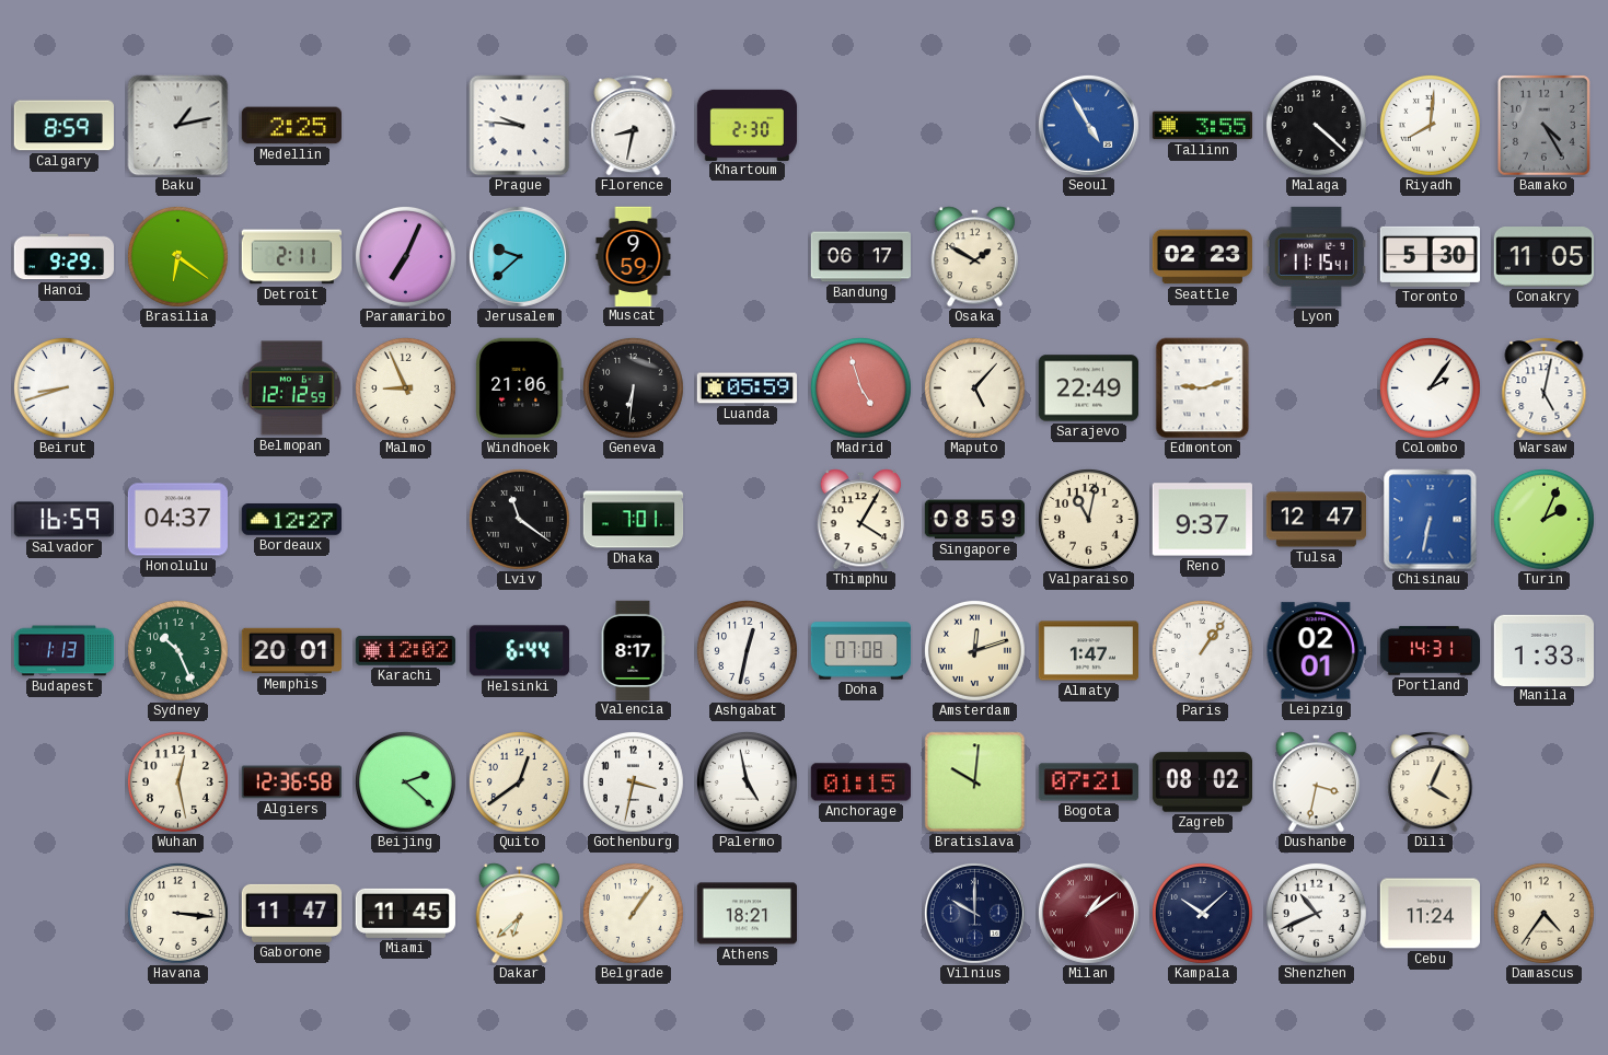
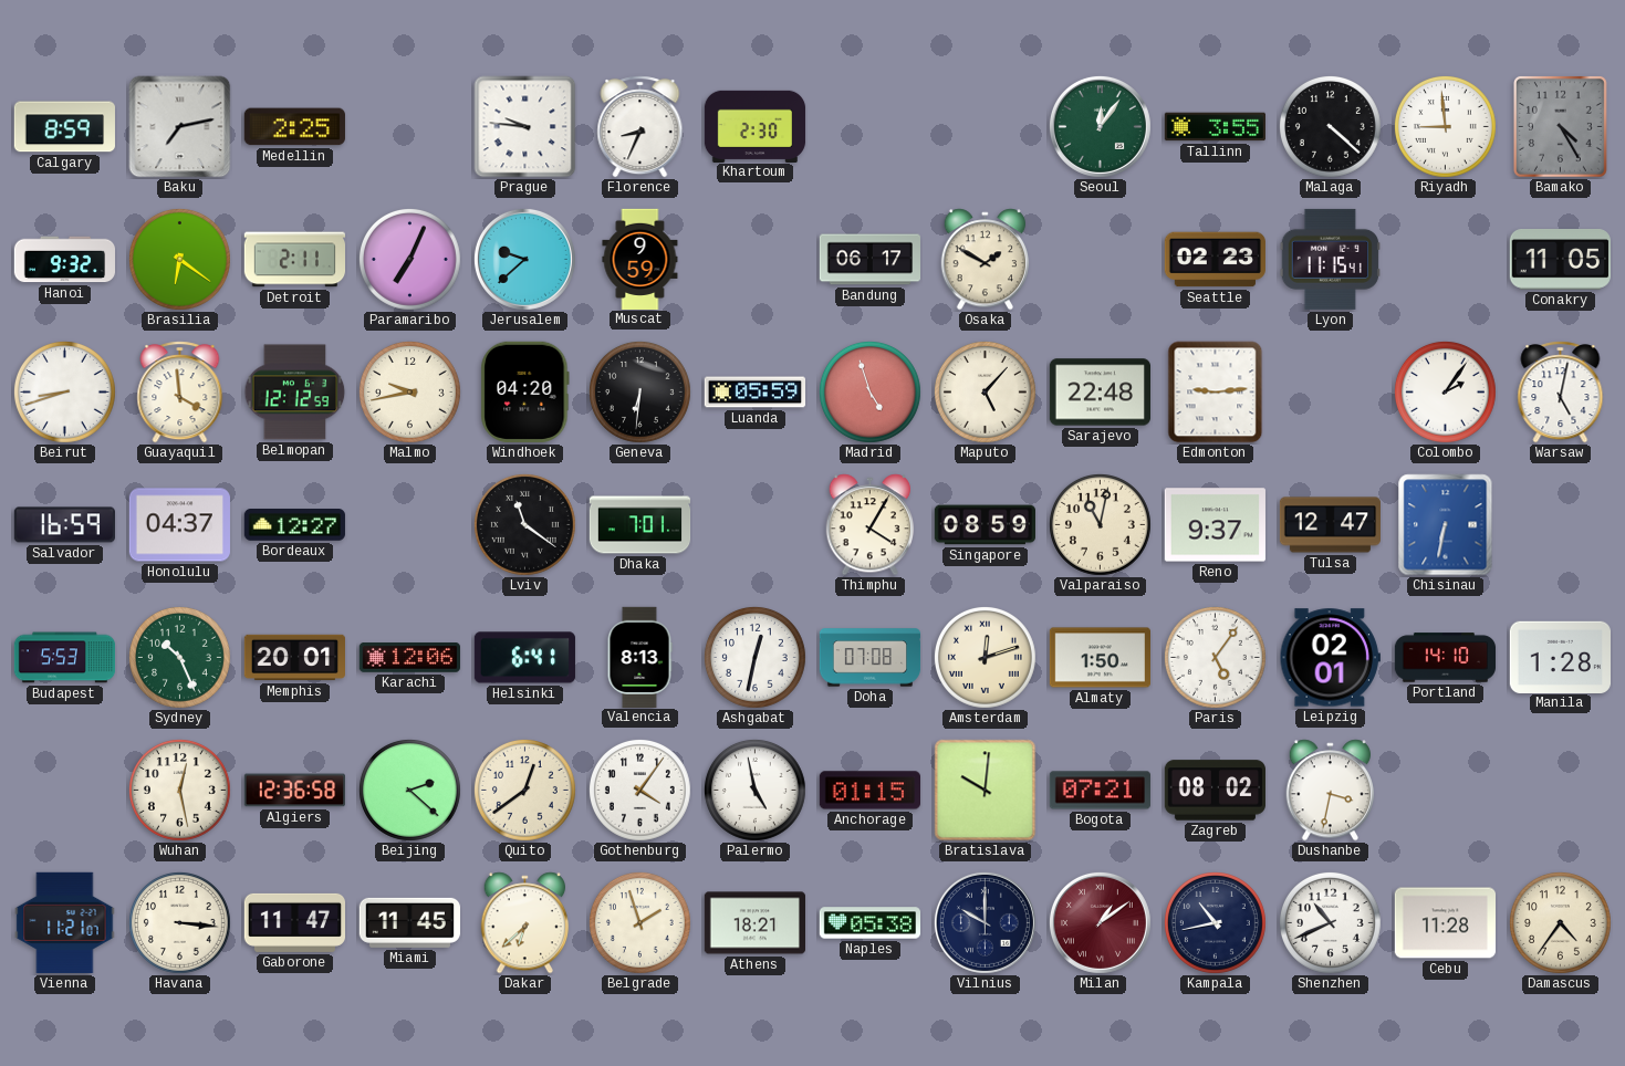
Baku: 1:13 -> 7:13
Florence: 8:32 -> 8:34
Seoul: 4:55 -> 12:06
Seoul dial: blue -> green
Riyadh: 8:01 -> 8:59
Hanoi: 9:29 -> 9:32
Toronto: 5:30 -> none
Guayaquil: none -> 3:59
Malmo: 8:56 -> 9:43
Windhoek: 21:06 -> 04:20
Sarajevo: 22:49 -> 22:48
Edmonton: 9:12 -> 9:14
Turin: 2:04 -> none
Budapest: 1:13 -> 5:53
Karachi: 12:02 -> 12:06
Helsinki: 6:44 -> 6:41
Valencia: 8:17 -> 8:13
Almaty: 1:47 -> 1:50
Paris: 1:06 -> 5:06
Portland: 14:31 -> 14:10
Manila: 1:33 -> 1:28
Gothenburg: 3:32 -> 4:06
Dili: 4:04 -> none
Vienna: none -> 11:21
Belgrade: 1:06 -> 1:57
Naples: none -> 05:38
Kampala: 10:08 -> 10:43
Cebu: 11:24 -> 11:28
